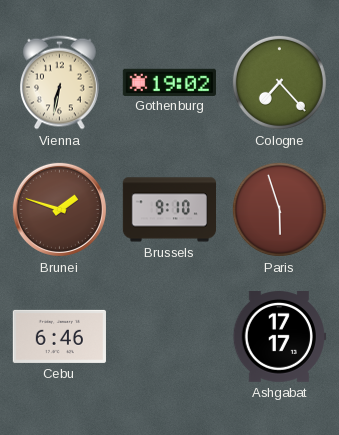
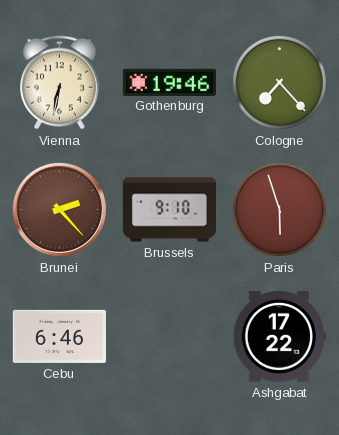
Gothenburg: 19:02 -> 19:46
Brunei: 1:48 -> 2:23
Ashgabat: 17:17 -> 17:22
